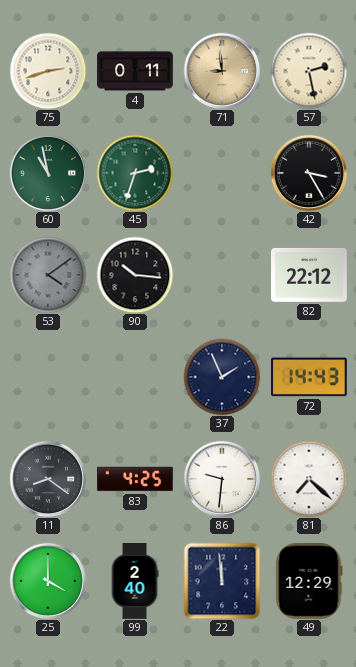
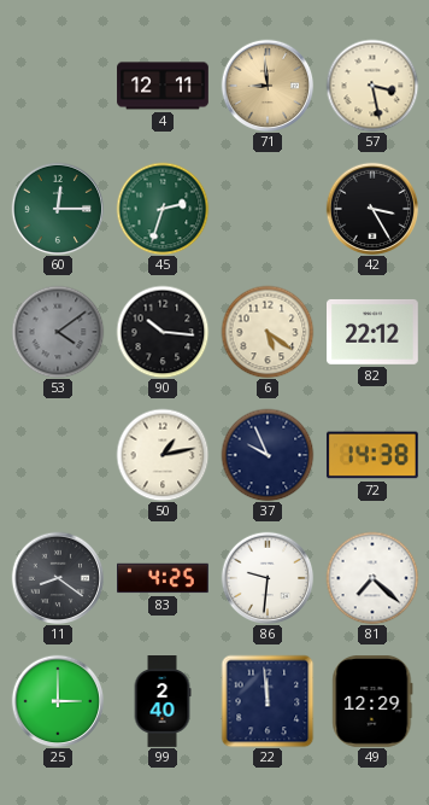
75: 2:42 -> none
4: 0:11 -> 12:11
57: 2:28 -> 3:28
60: 10:58 -> 12:15
6: none -> 5:21
50: none -> 1:13
37: 1:56 -> 9:56
72: 14:43 -> 14:38
25: 4:00 -> 3:00
